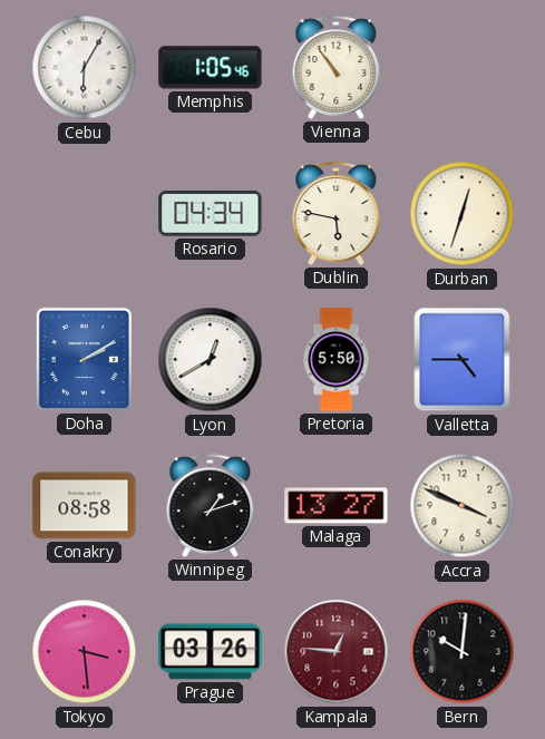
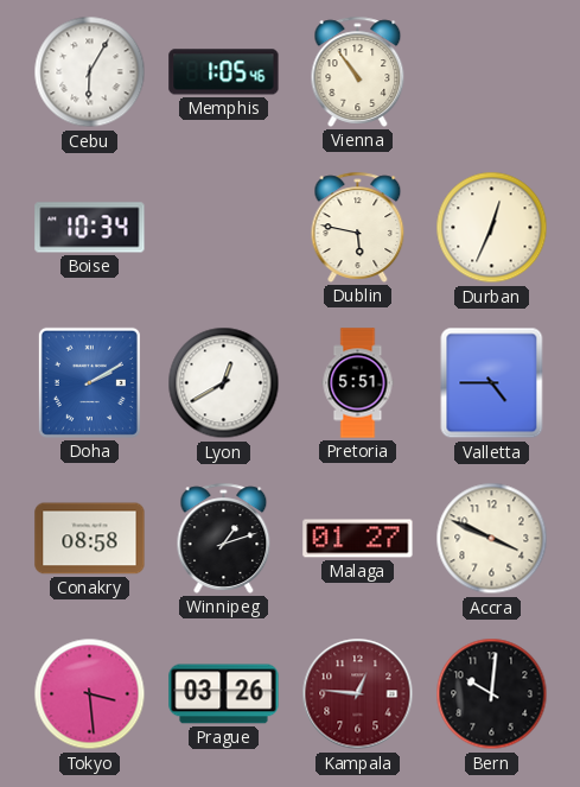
Boise: none -> 10:34
Rosario: 04:34 -> none
Durban: 12:33 -> 12:34
Pretoria: 5:50 -> 5:51
Malaga: 13:27 -> 01:27
